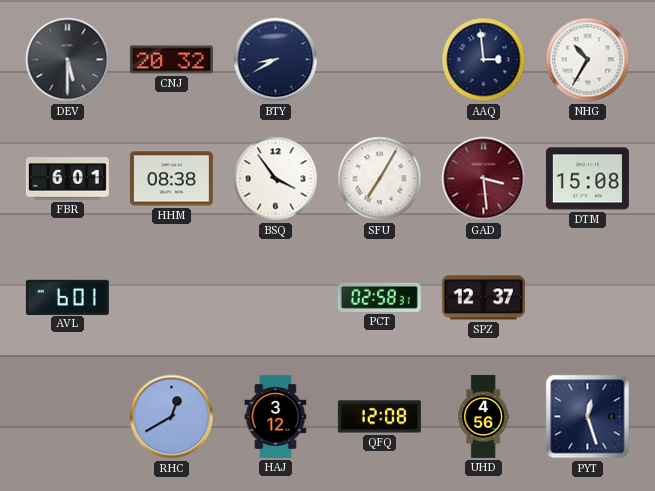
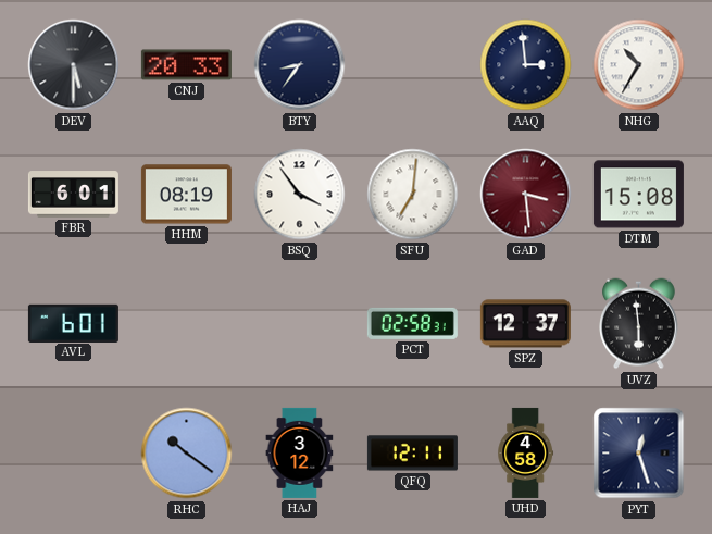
CNJ: 20:32 -> 20:33
BTY: 8:40 -> 8:36
HHM: 08:38 -> 08:19
SFU: 7:05 -> 7:01
UVZ: none -> 5:59
RHC: 12:40 -> 10:21
QFQ: 12:08 -> 12:11
UHD: 4:56 -> 4:58
